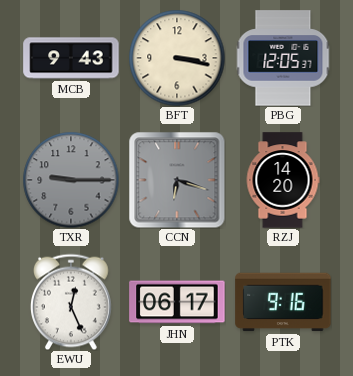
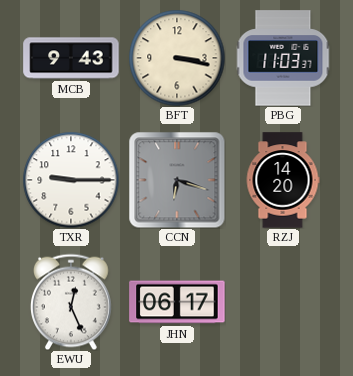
PBG: 12:05 -> 11:03
TXR dial: grey -> white
PTK: 9:16 -> none
